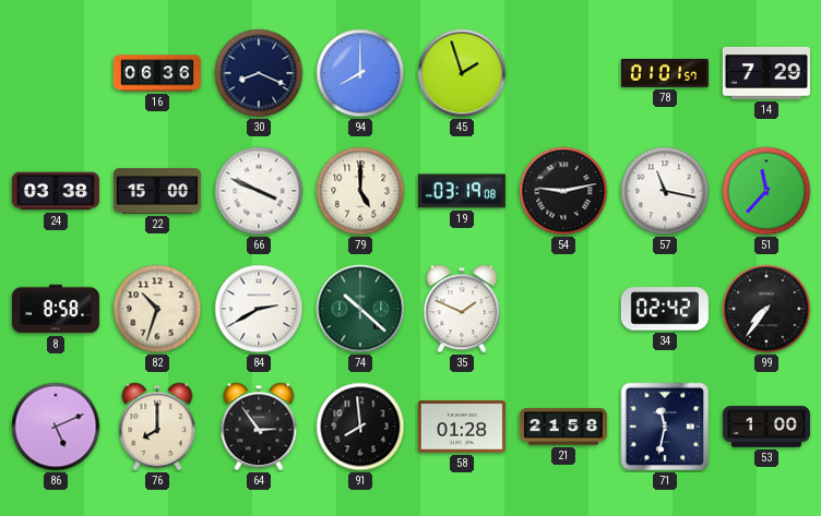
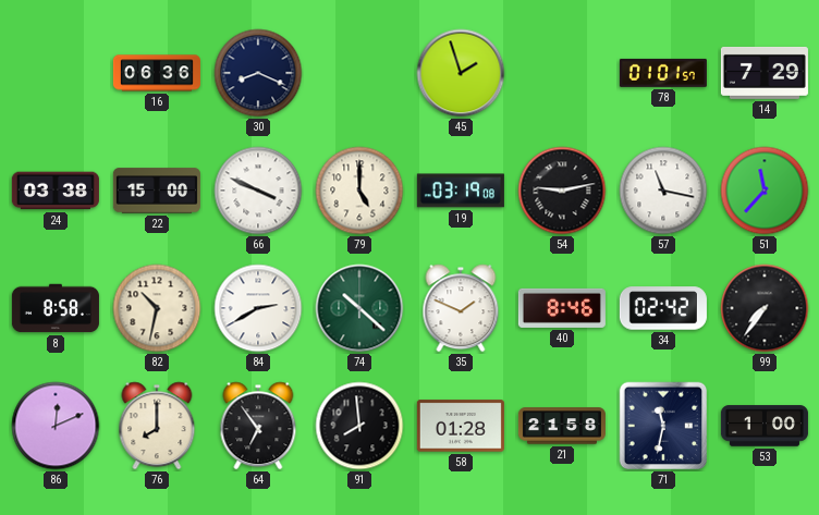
94: 8:00 -> none
82: 10:33 -> 10:32
40: none -> 8:46
86: 5:11 -> 12:11
64: 2:54 -> 6:54
